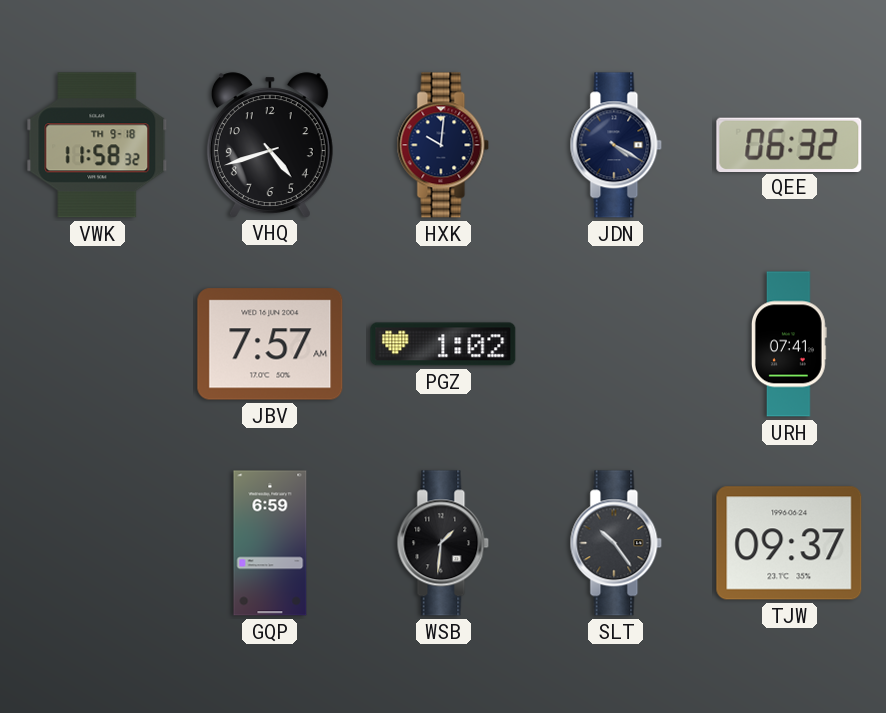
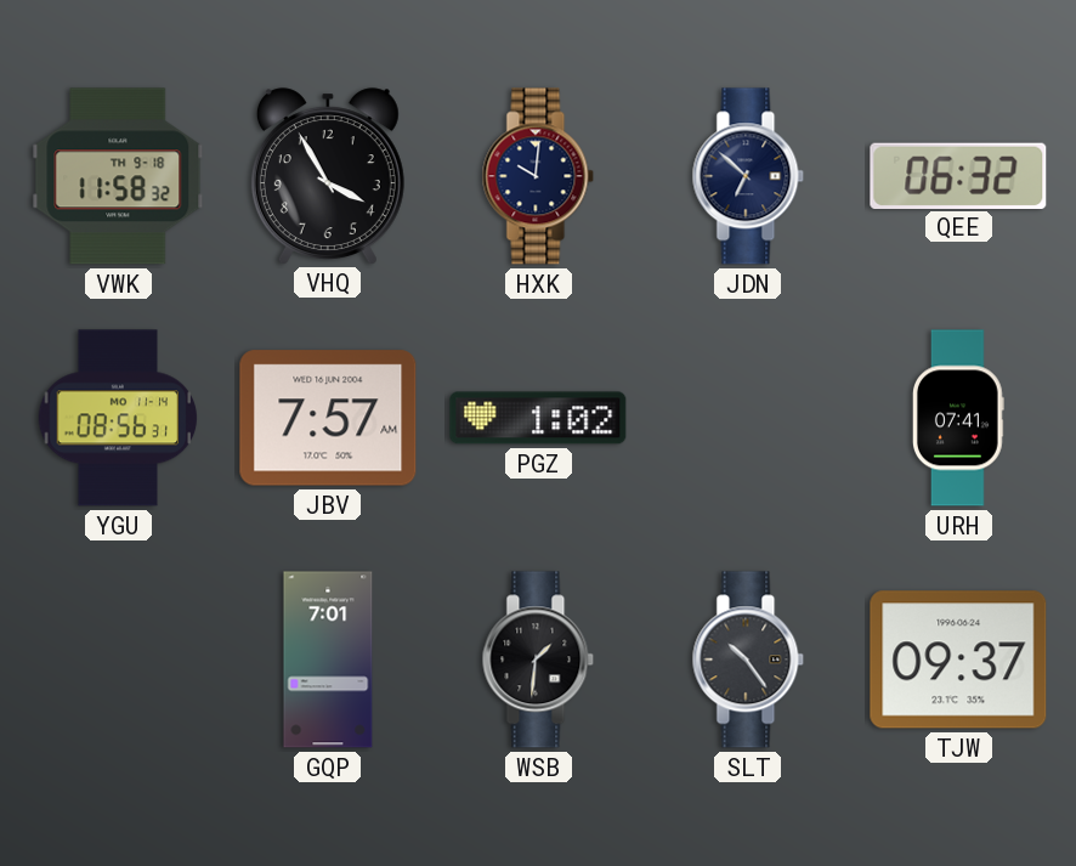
VHQ: 4:42 -> 3:55
JDN: 4:20 -> 6:52
YGU: none -> 08:56
GQP: 6:59 -> 7:01
